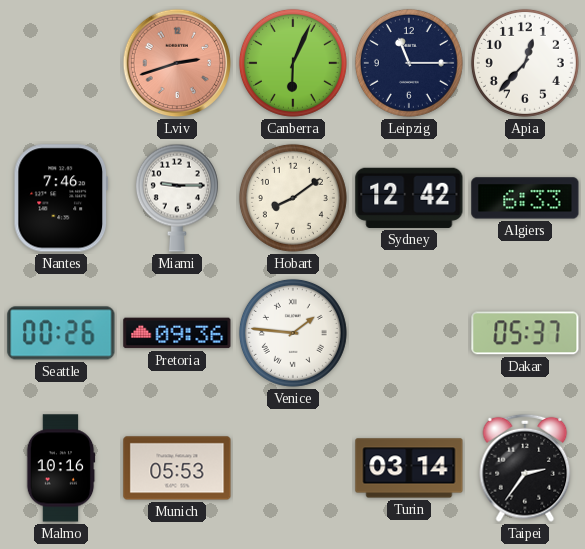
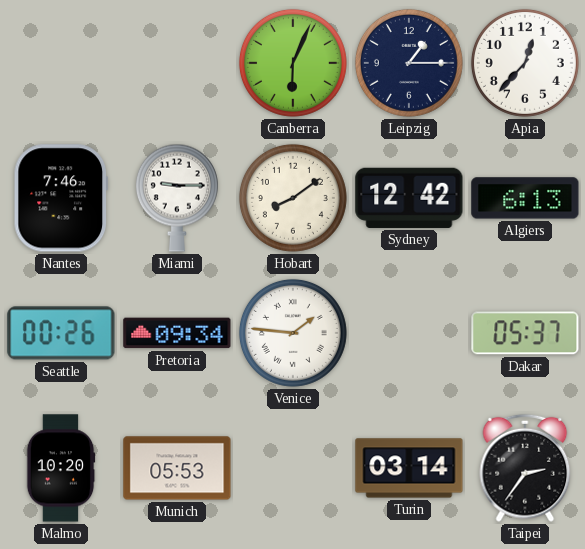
Lviv: 2:42 -> none
Leipzig: 11:15 -> 1:15
Algiers: 6:33 -> 6:13
Pretoria: 09:36 -> 09:34
Malmo: 10:16 -> 10:20
